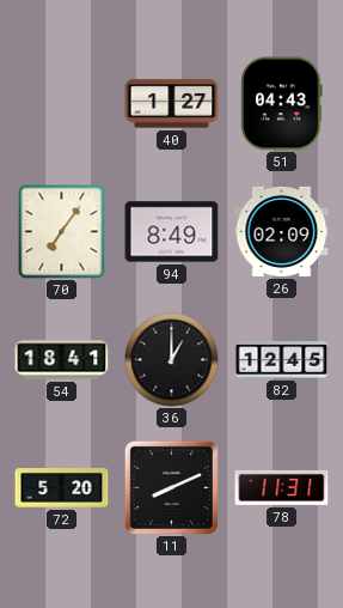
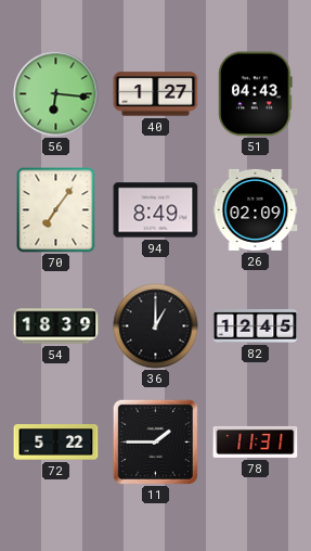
56: none -> 6:16
54: 18:41 -> 18:39
72: 5:20 -> 5:22
11: 8:11 -> 1:45
